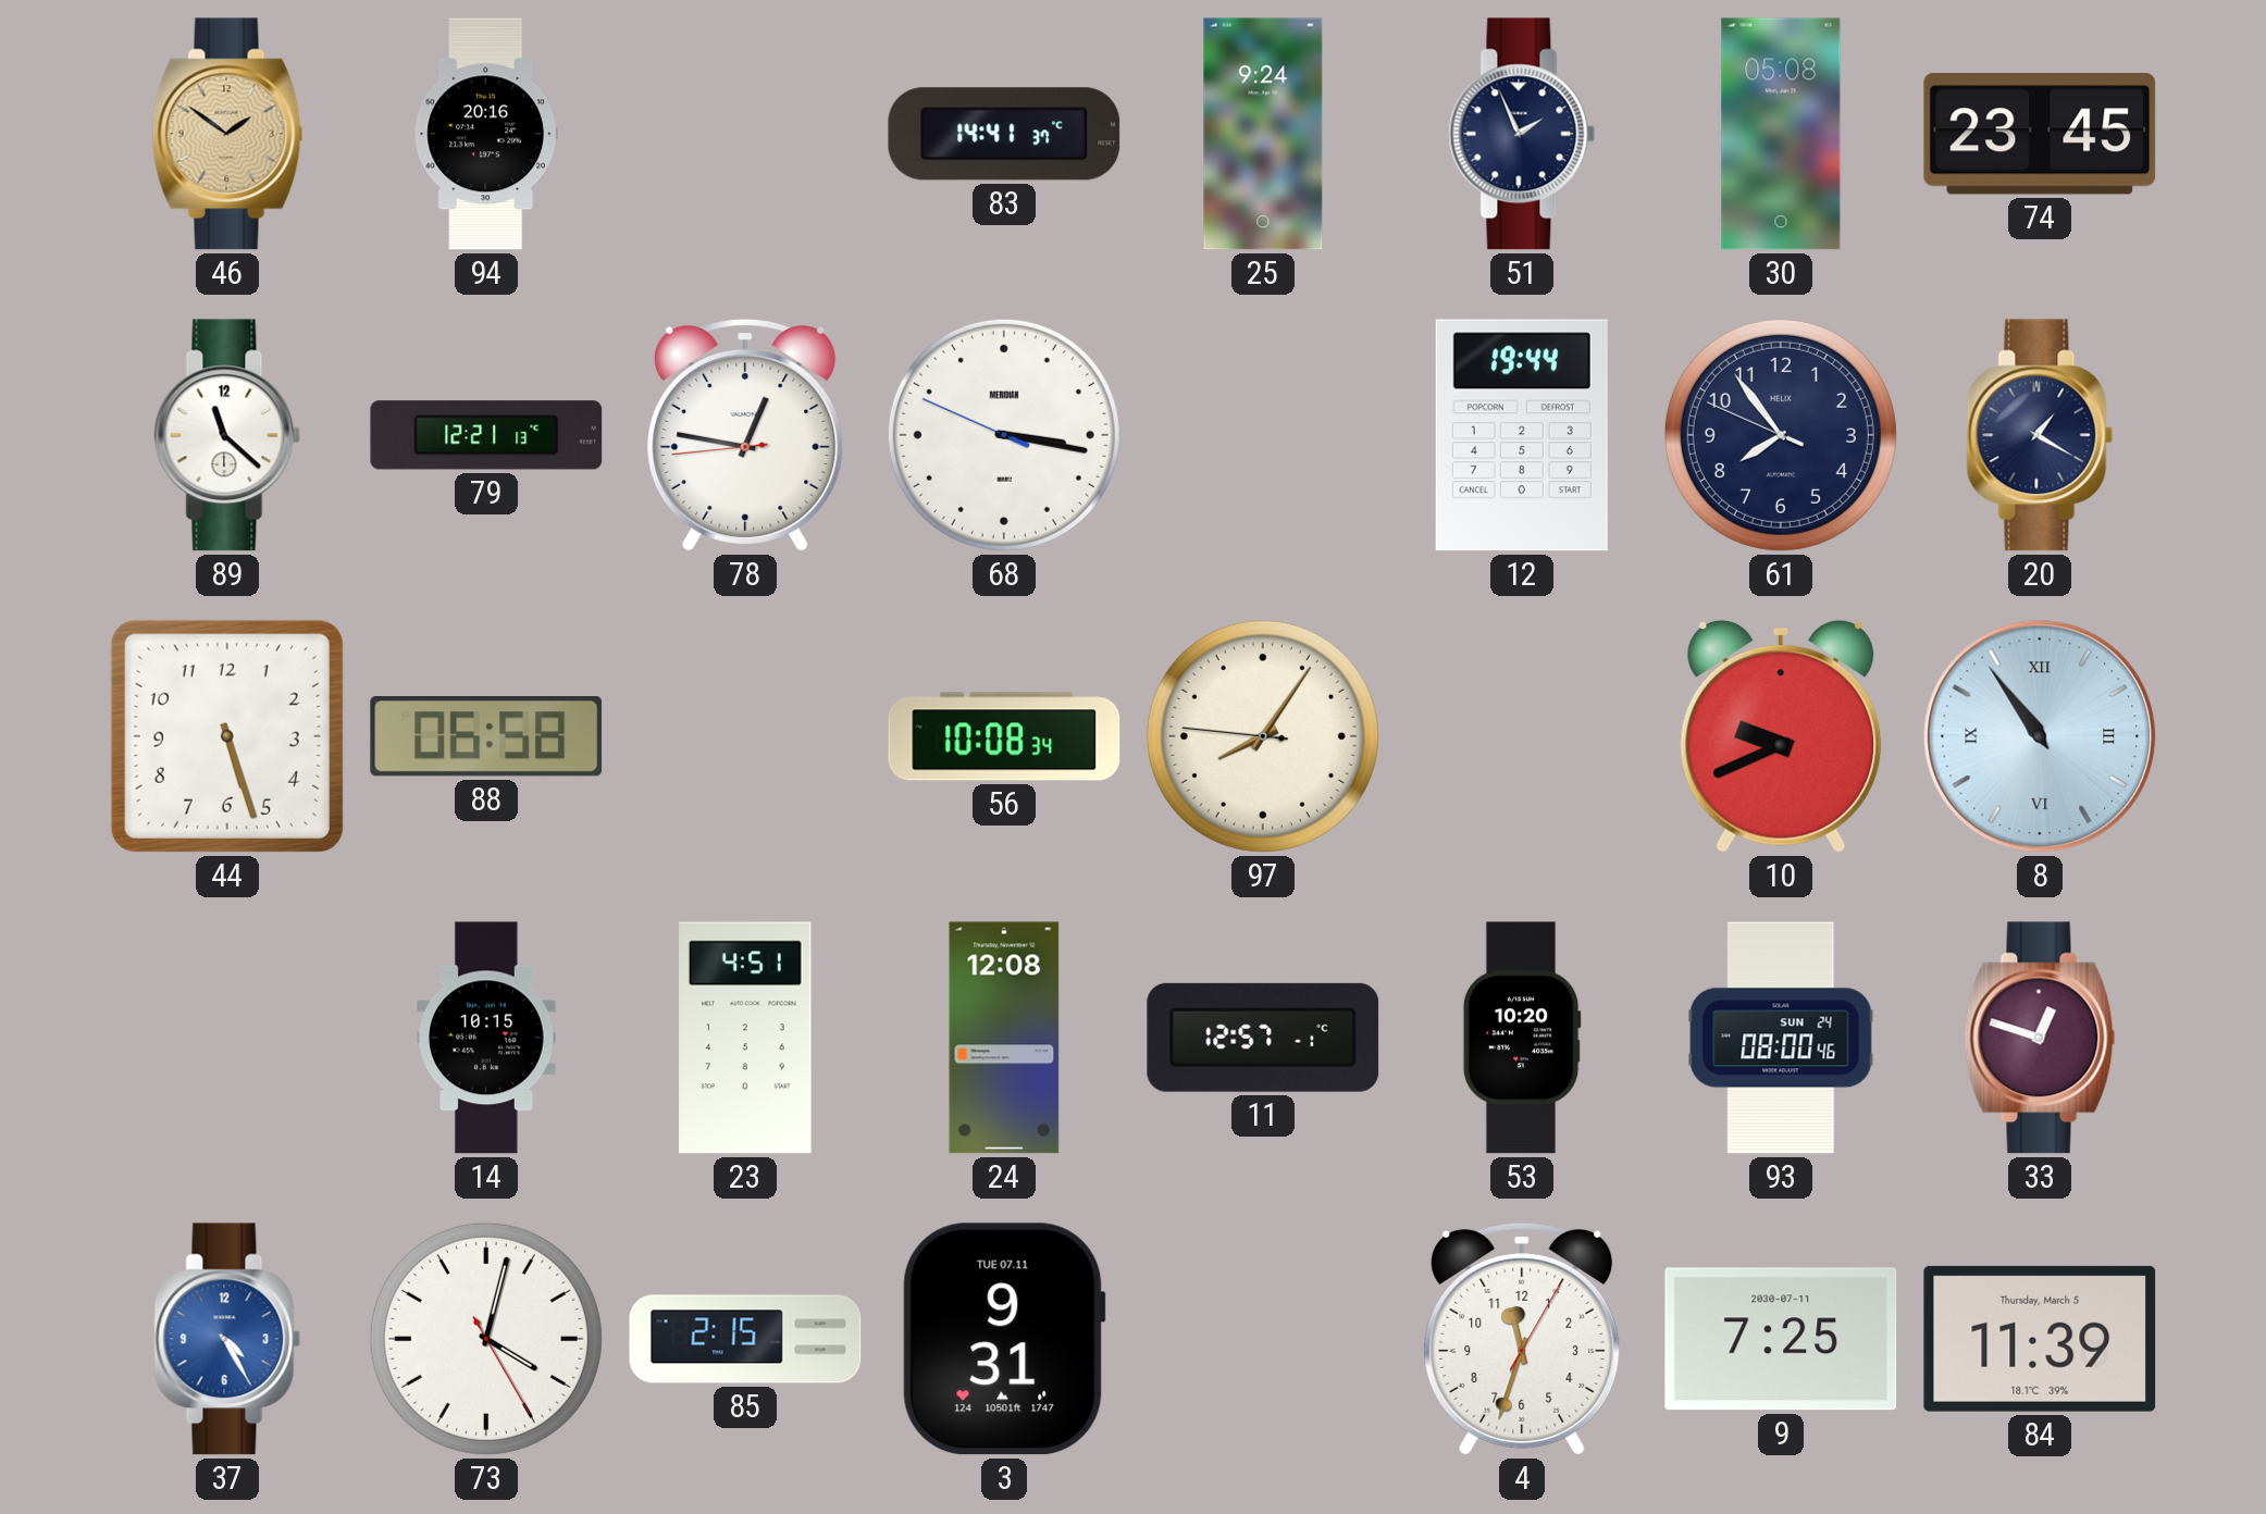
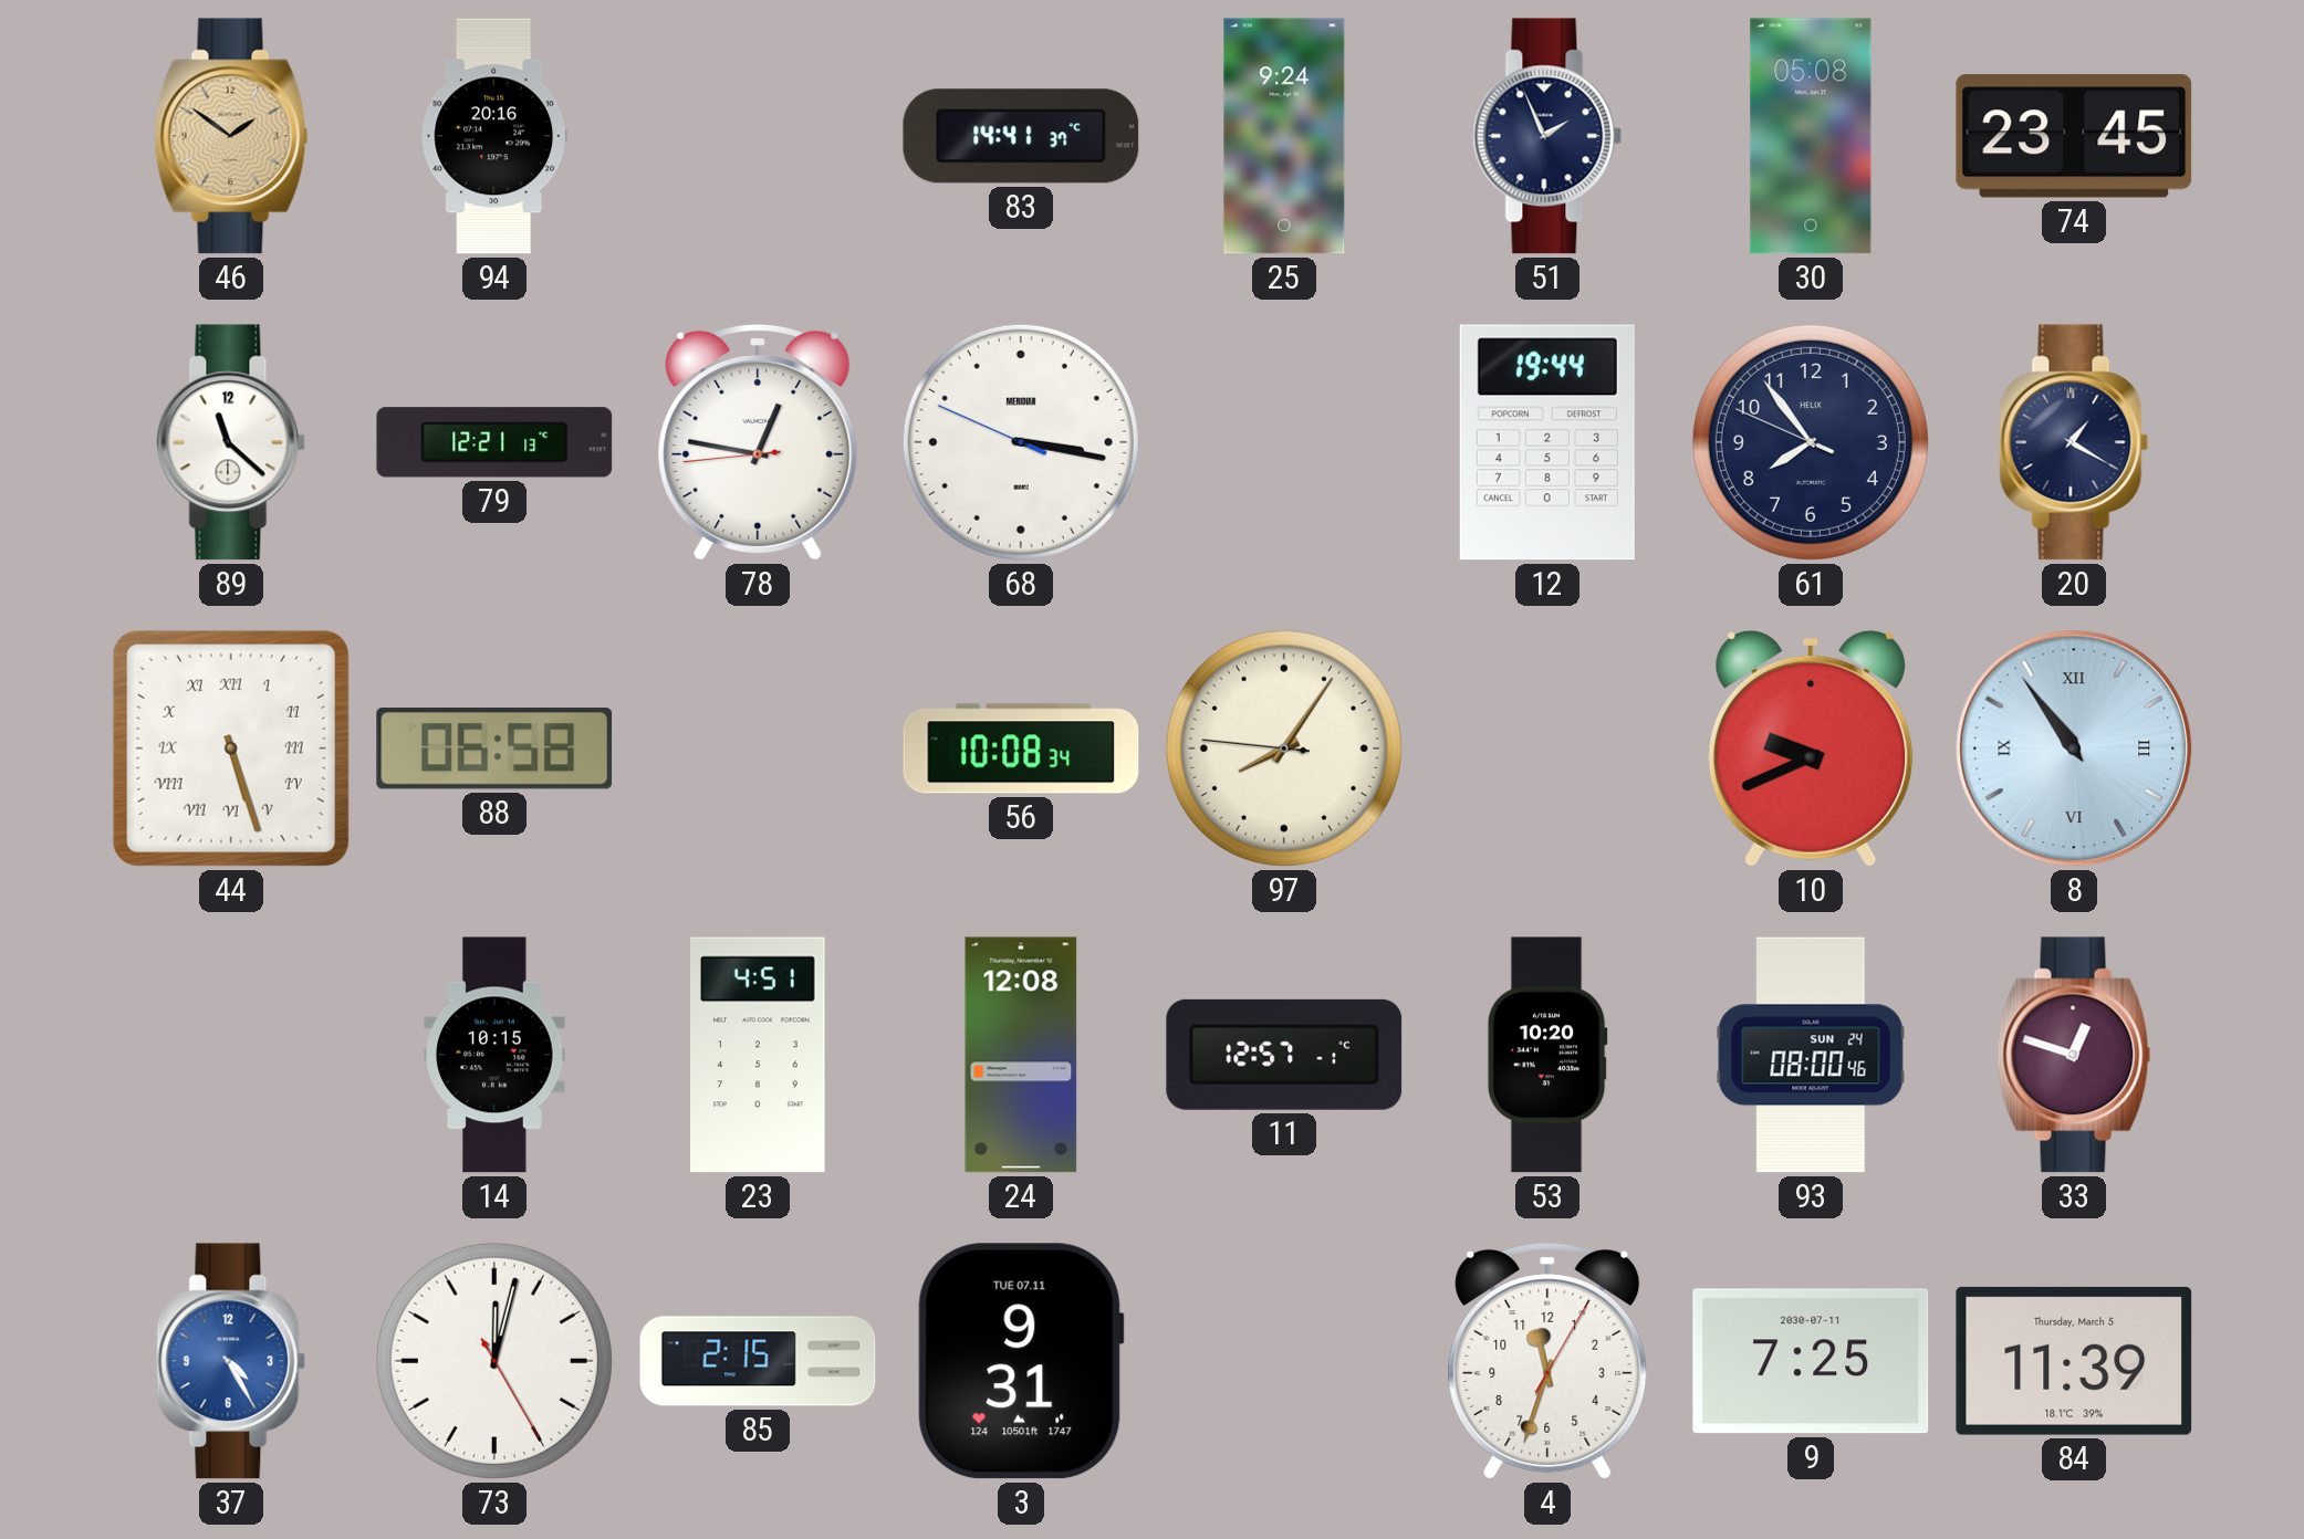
44 numerals: Arabic -> Roman
73: 4:02 -> 12:02
